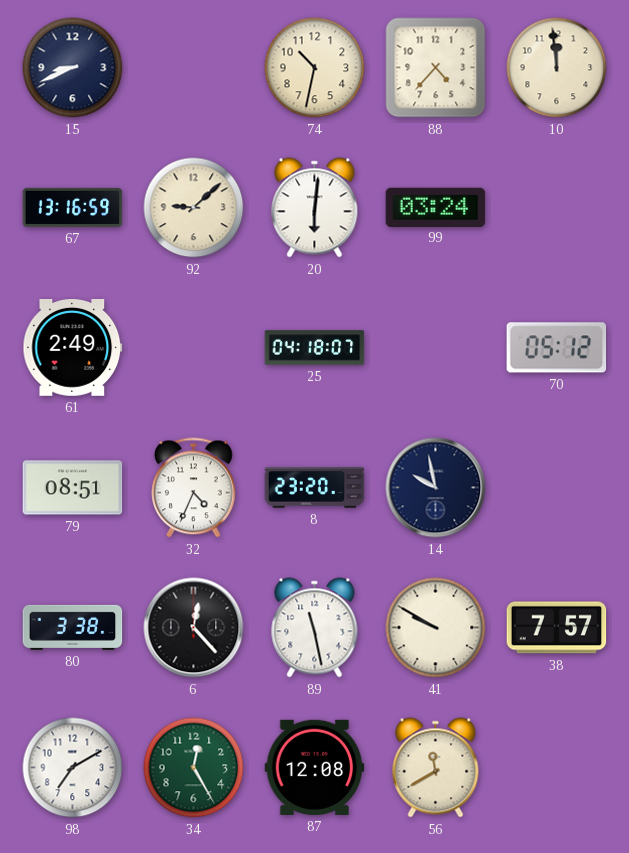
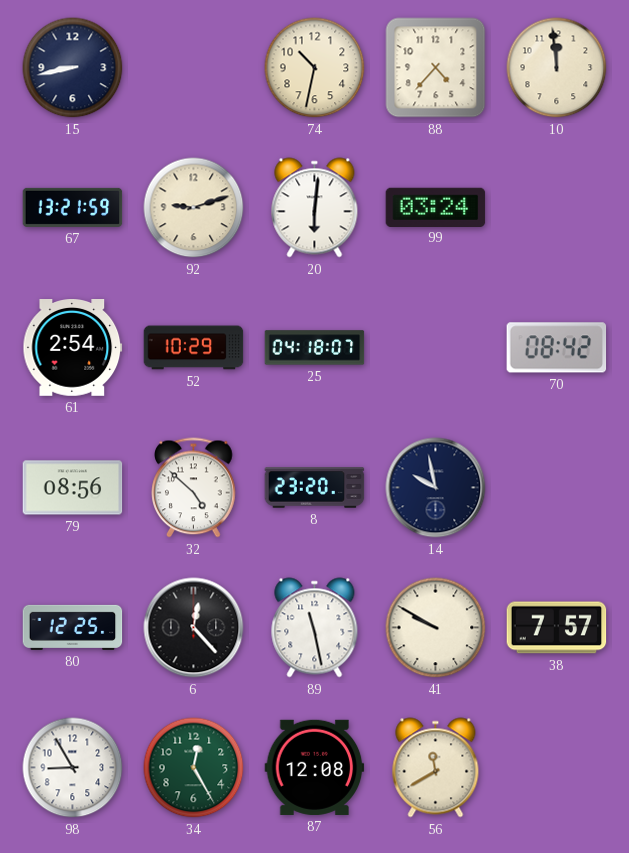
15: 8:41 -> 8:43
67: 13:16 -> 13:21
92: 9:08 -> 9:12
61: 2:49 -> 2:54
52: none -> 10:29
70: 05:12 -> 08:42
79: 08:51 -> 08:56
32: 4:34 -> 4:52
80: 3:38 -> 12:25
98: 7:10 -> 8:55
